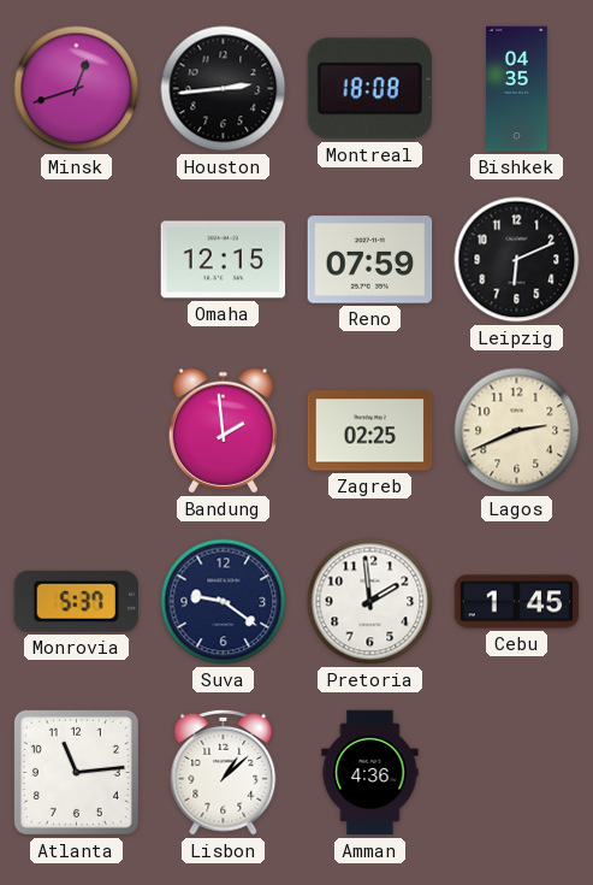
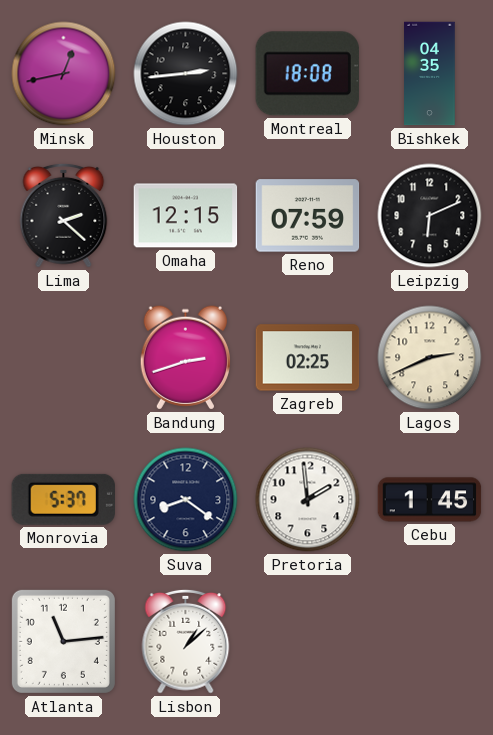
Minsk: 12:42 -> 12:43
Lima: none -> 2:22
Bandung: 1:59 -> 2:42
Suva: 9:21 -> 8:21
Amman: 4:36 -> none
